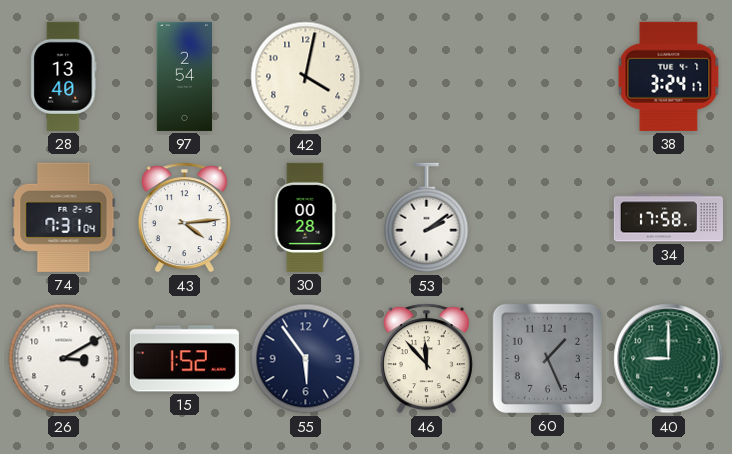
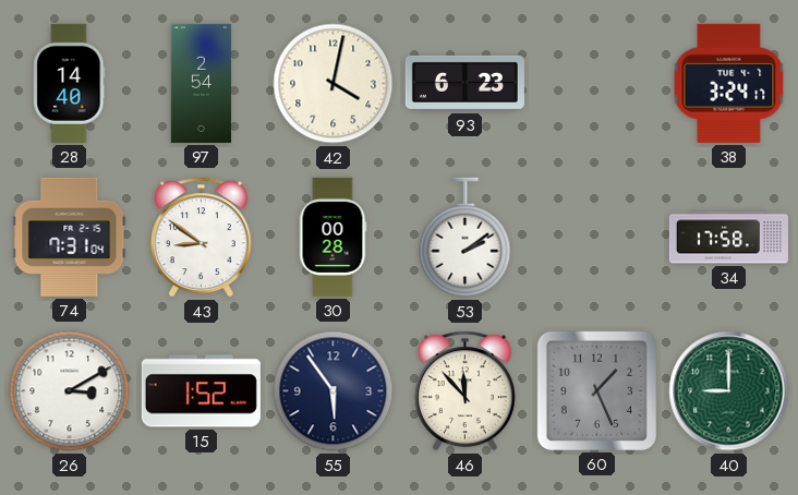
28: 13:40 -> 14:40
93: none -> 6:23
43: 4:14 -> 8:51
